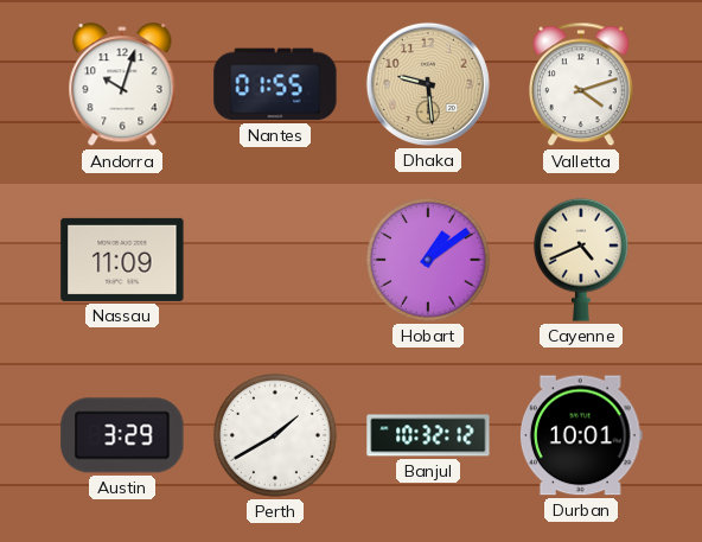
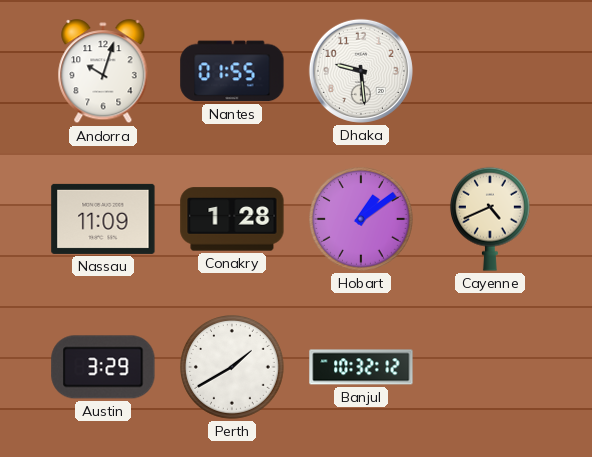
Dhaka dial: champagne -> white
Valletta: 4:12 -> none
Conakry: none -> 1:28
Durban: 10:01 -> none
